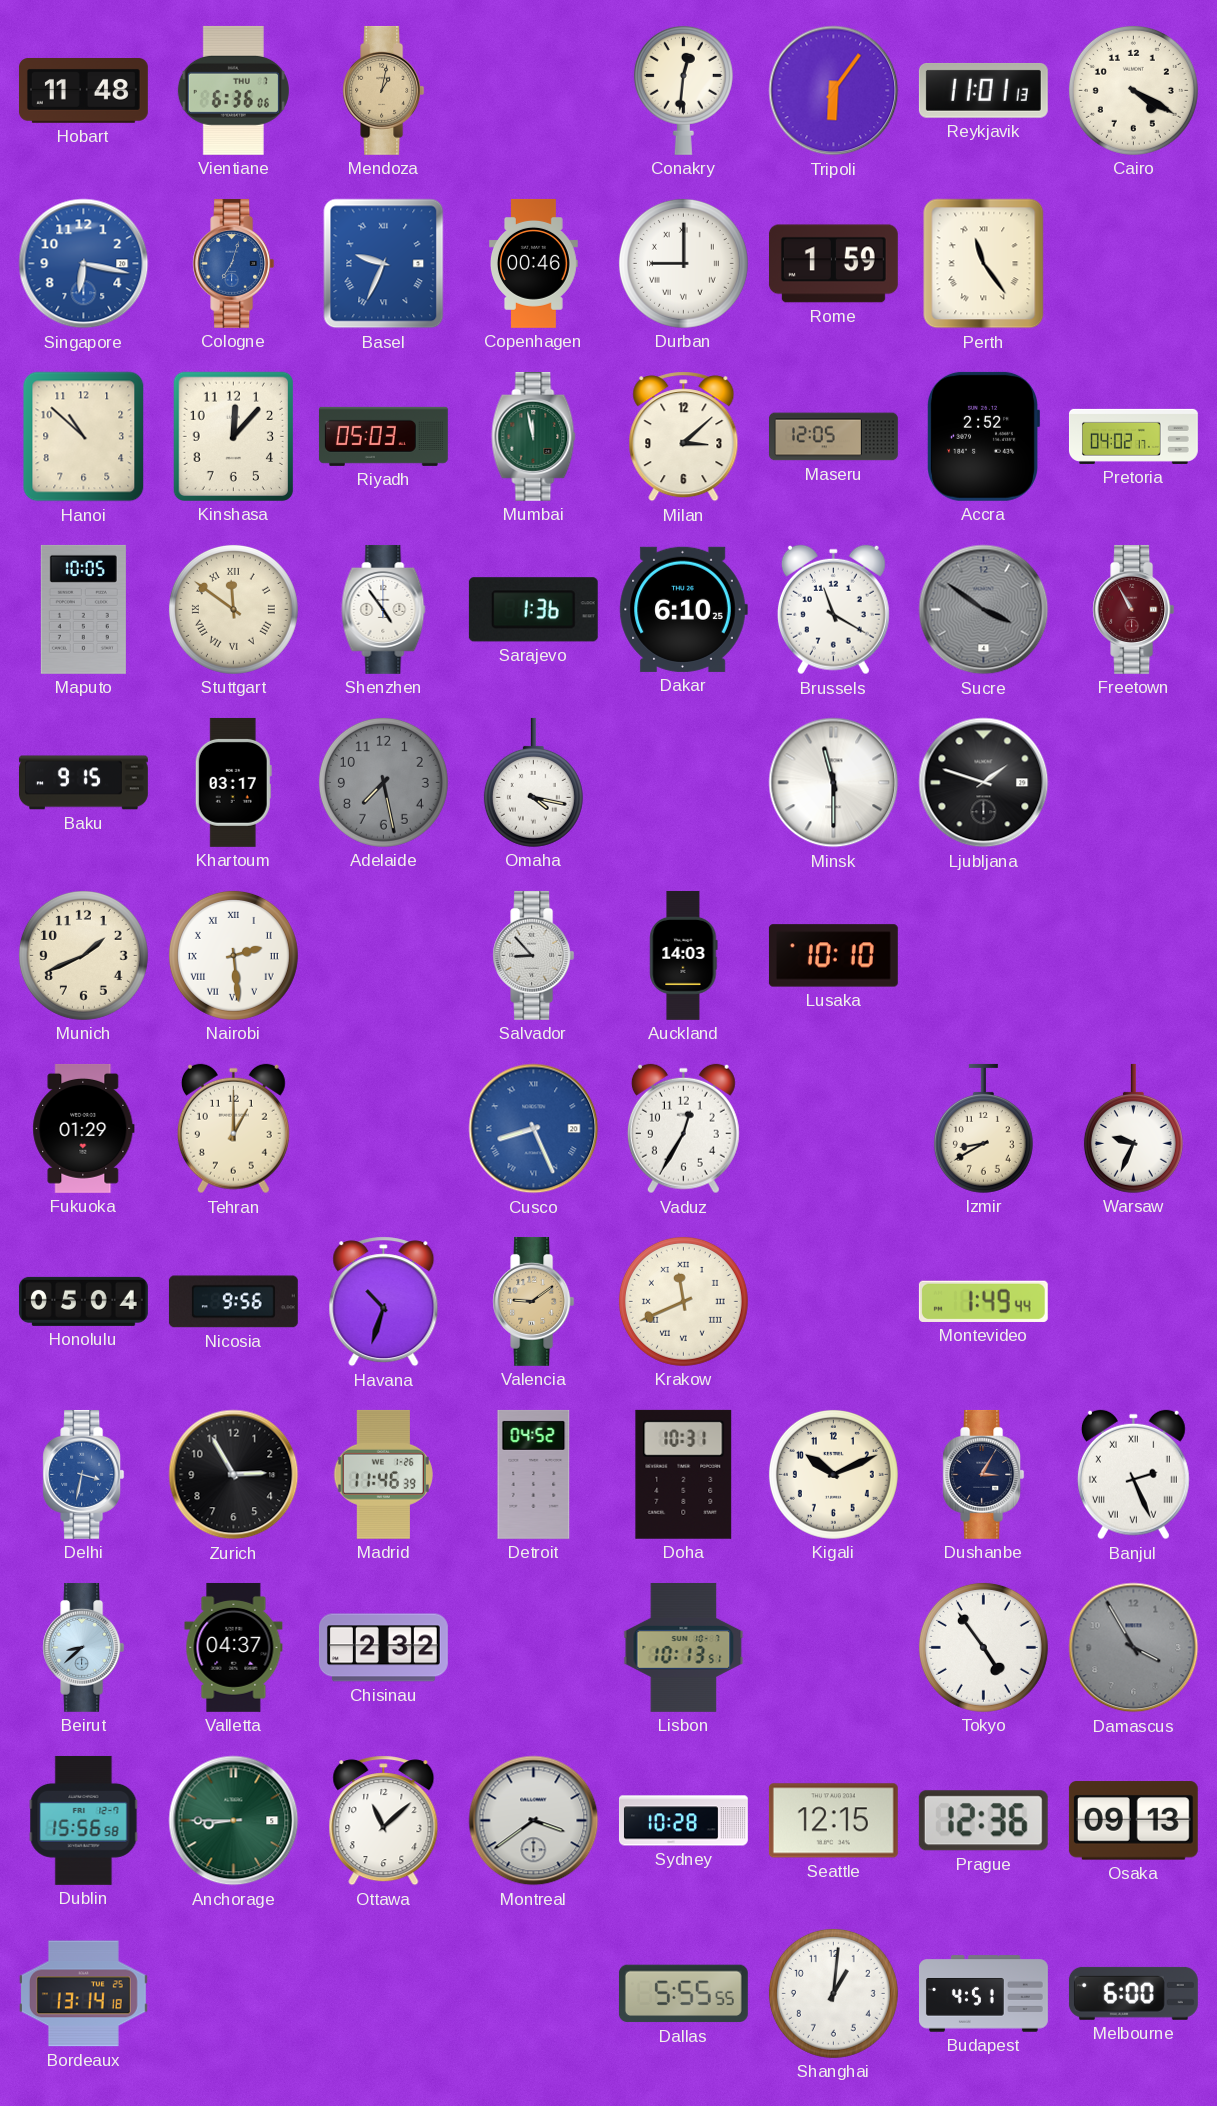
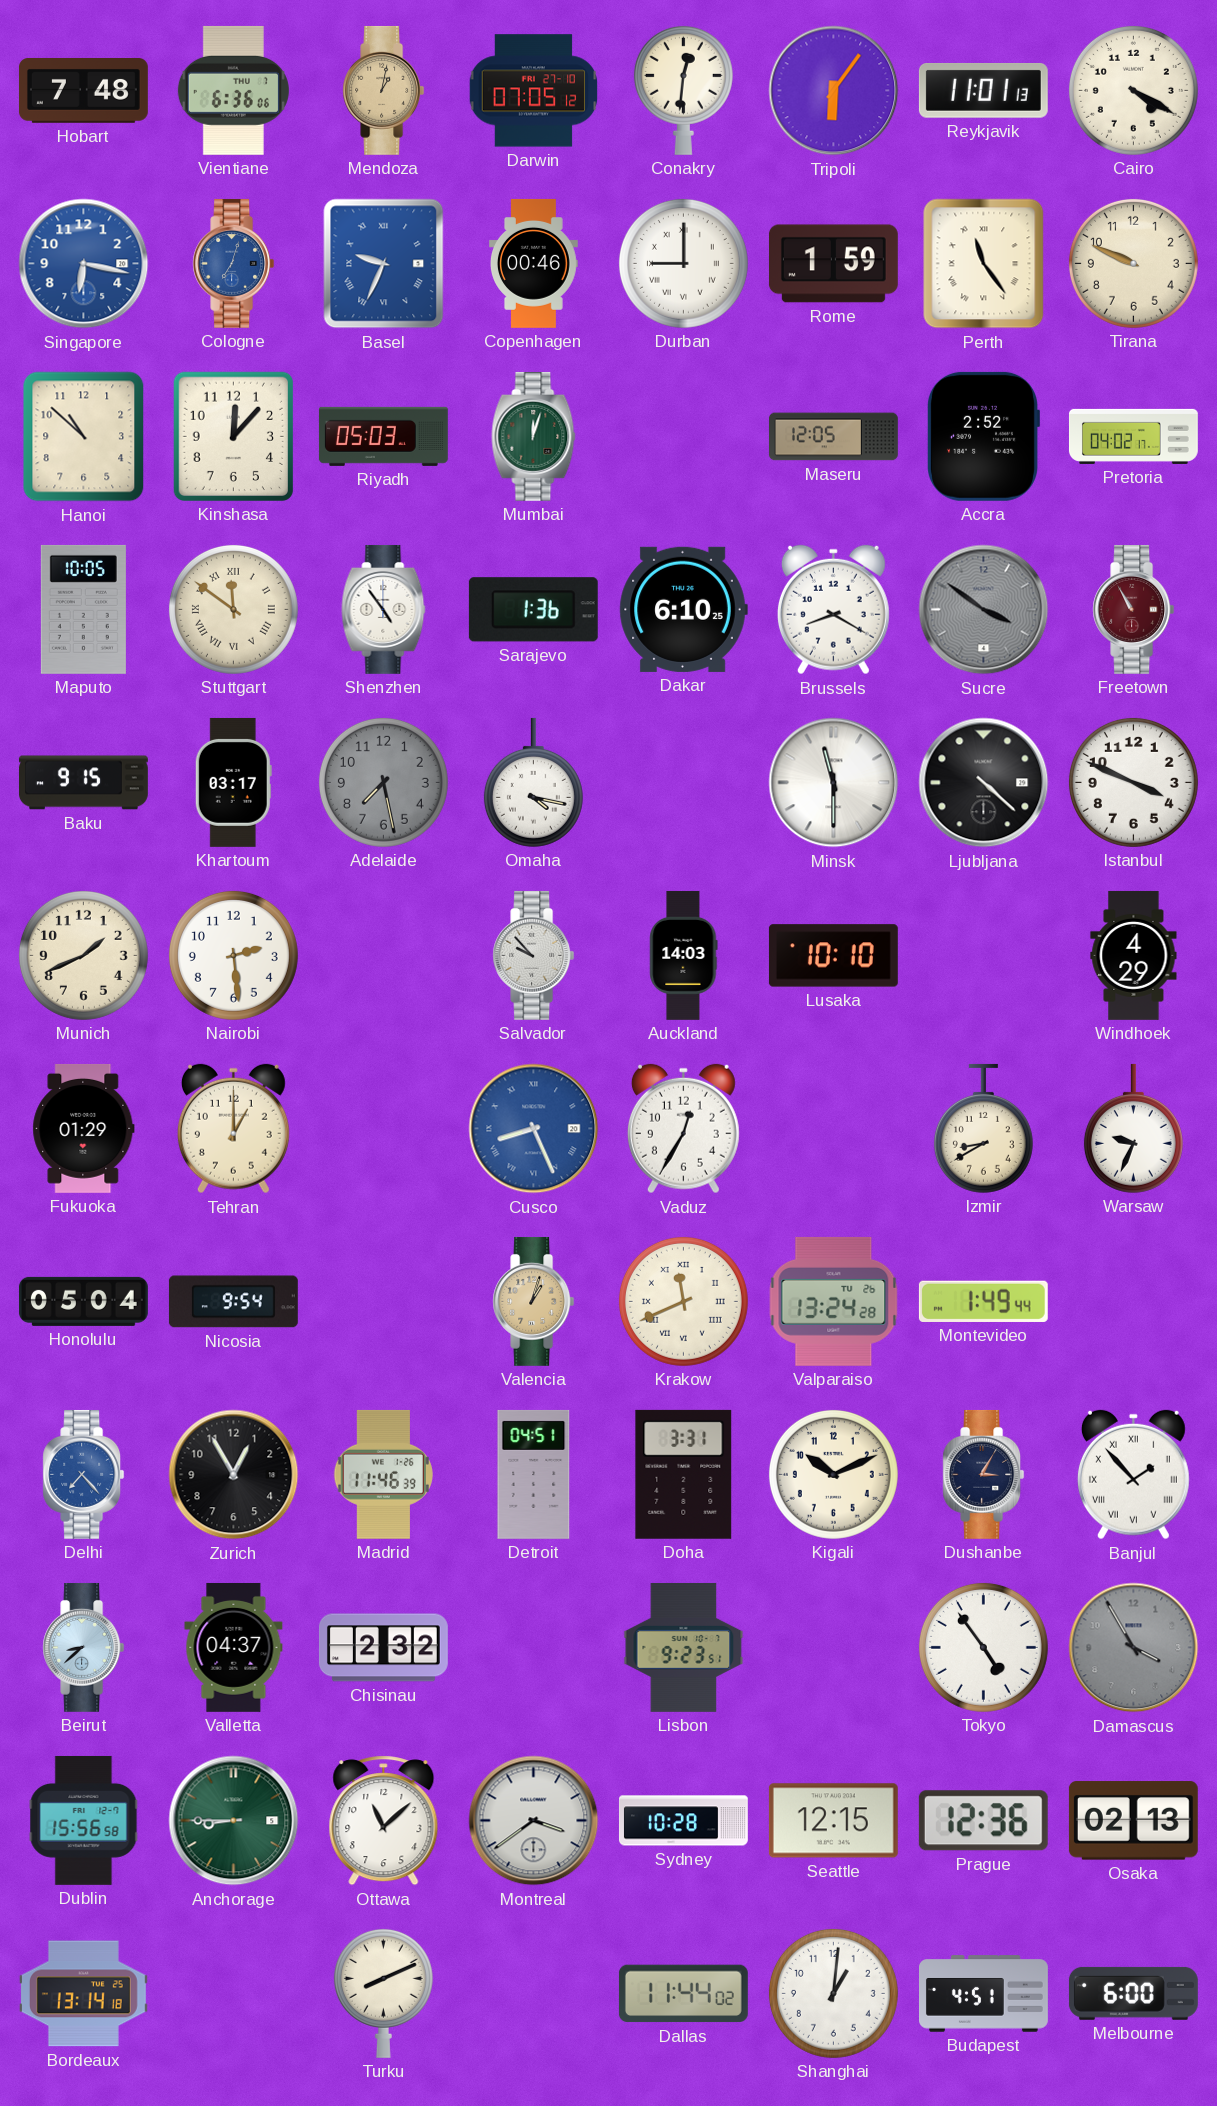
Hobart: 11:48 -> 7:48
Darwin: none -> 07:05
Tirana: none -> 9:49
Mumbai: 11:58 -> 12:03
Milan: 3:08 -> none
Brussels: 11:20 -> 8:20
Ljubljana: 1:48 -> 4:22
Istanbul: none -> 3:49
Nairobi numerals: Roman -> Arabic
Salvador: 8:53 -> 9:53
Windhoek: none -> 4:29
Nicosia: 9:56 -> 9:54
Havana: 10:33 -> none
Valencia: 9:09 -> 1:03
Valparaiso: none -> 13:24
Delhi: 3:32 -> 7:23
Zurich: 2:55 -> 12:55
Detroit: 04:52 -> 04:51
Doha: 10:31 -> 3:31
Banjul: 2:26 -> 1:53
Lisbon: 10:13 -> 9:23
Osaka: 09:13 -> 02:13
Turku: none -> 8:11
Dallas: 5:55 -> 11:44
